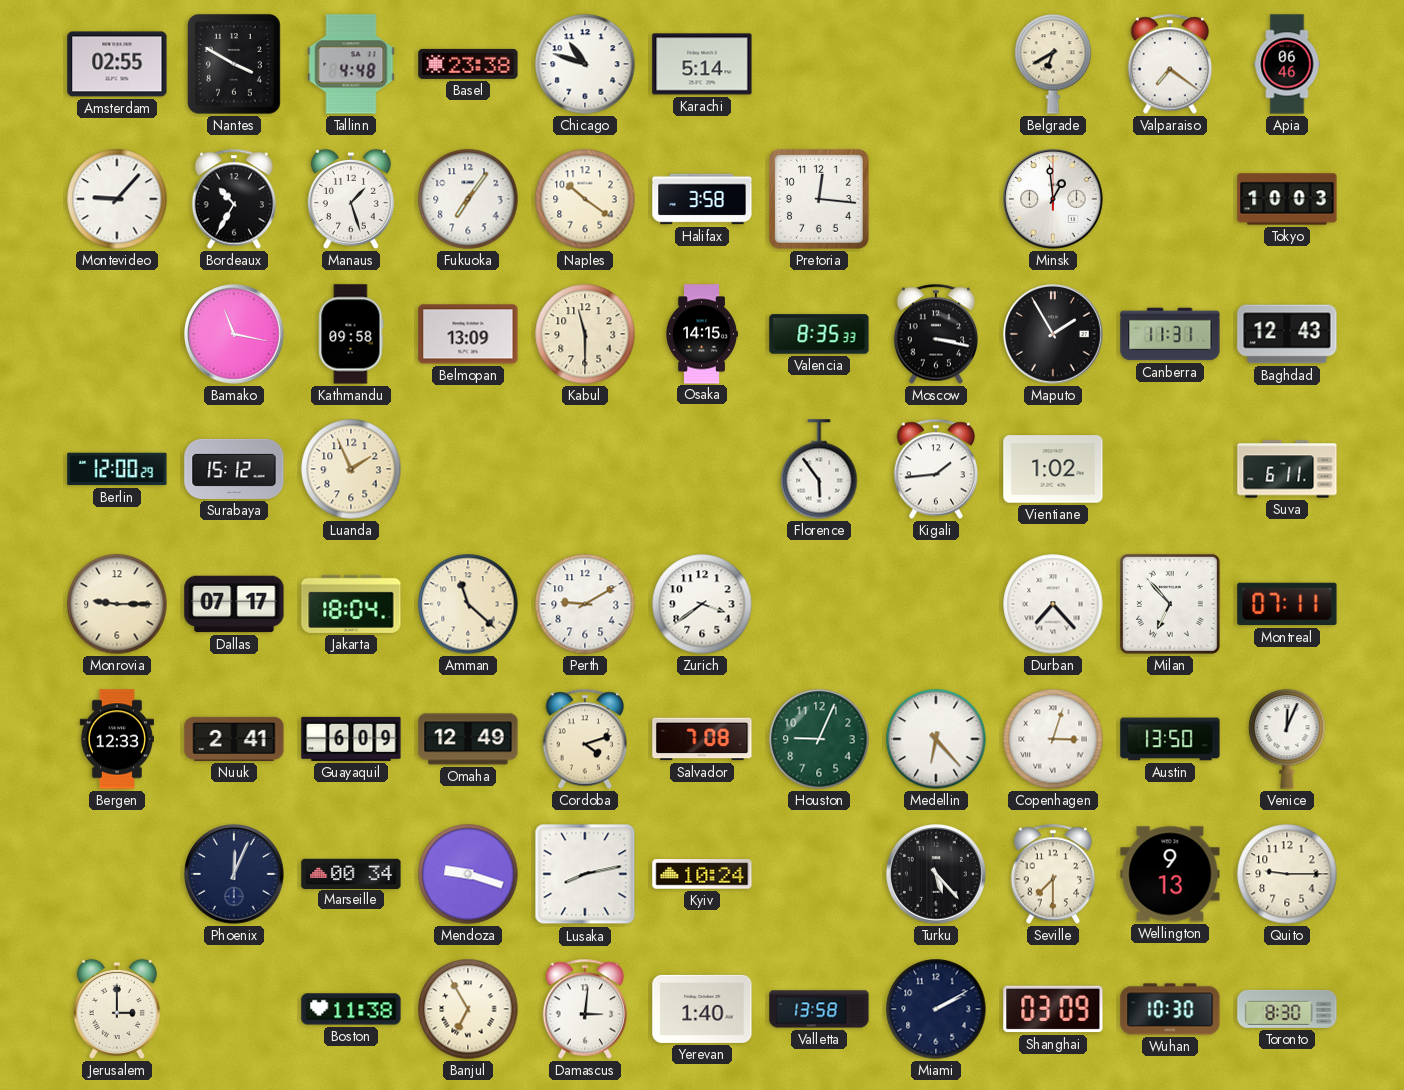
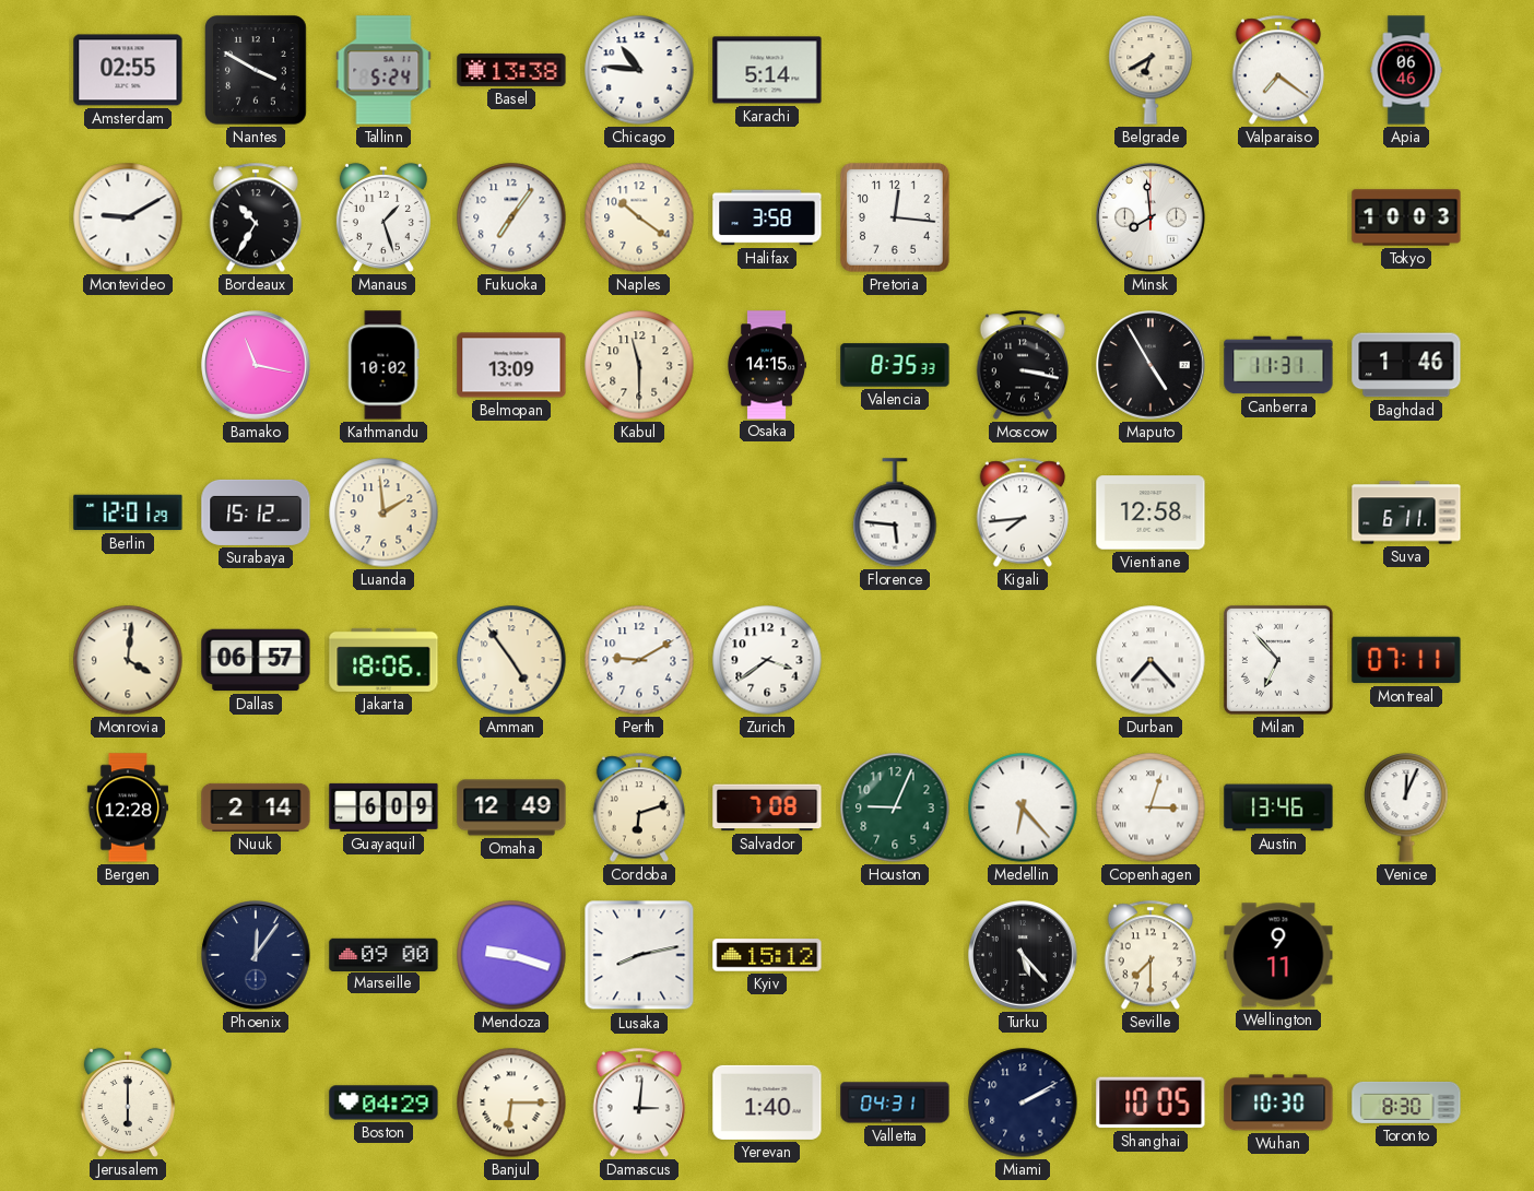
Tallinn: 4:48 -> 5:24
Basel: 23:38 -> 13:38
Chicago: 10:48 -> 10:46
Montevideo: 9:07 -> 9:10
Minsk: 12:59 -> 7:59
Kathmandu: 09:58 -> 10:02
Maputo: 1:55 -> 4:55
Baghdad: 12:43 -> 1:46
Berlin: 12:00 -> 12:01
Luanda: 1:56 -> 1:59
Florence: 5:54 -> 5:46
Kigali: 1:44 -> 7:44
Vientiane: 1:02 -> 12:58
Monrovia: 9:15 -> 4:01
Dallas: 07:17 -> 06:57
Jakarta: 18:04 -> 18:06
Amman: 11:22 -> 4:54
Bergen: 12:33 -> 12:28
Nuuk: 2:41 -> 2:14
Cordoba: 4:12 -> 6:12
Austin: 13:50 -> 13:46
Phoenix: 12:04 -> 12:06
Marseille: 00:34 -> 09:00
Kyiv: 10:24 -> 15:12
Wellington: 9:13 -> 9:11
Quito: 9:15 -> none
Jerusalem: 3:00 -> 6:00
Boston: 11:38 -> 04:29
Banjul: 6:55 -> 6:15
Valletta: 13:58 -> 04:31
Shanghai: 03:09 -> 10:05
